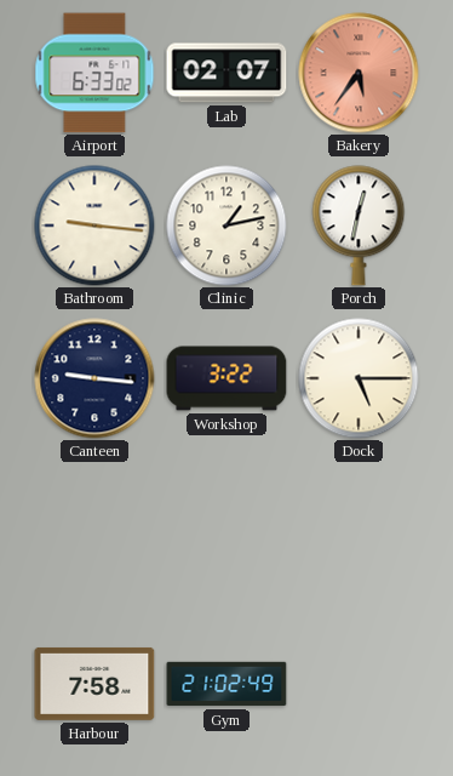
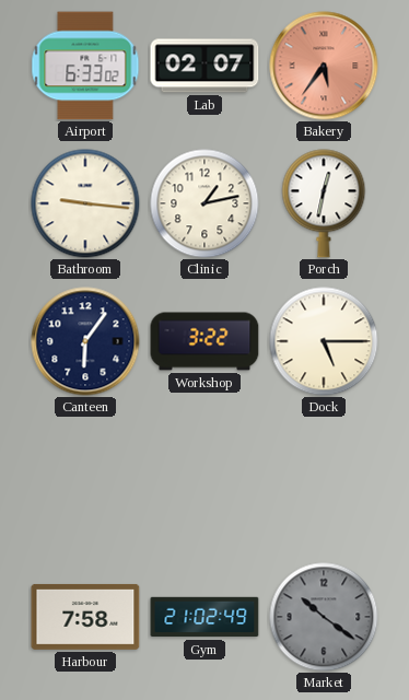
Canteen: 9:16 -> 6:06
Market: none -> 10:21
